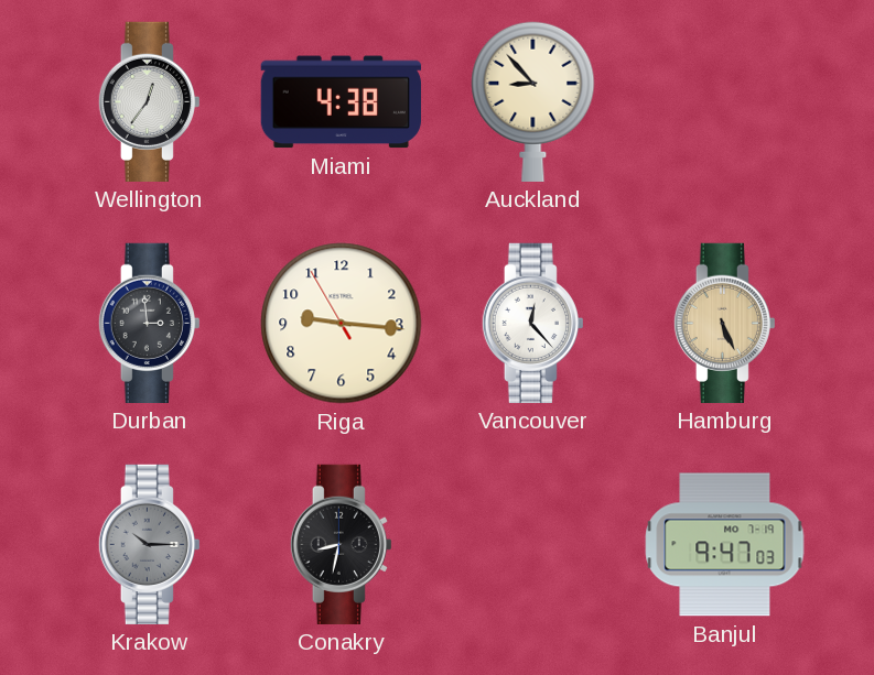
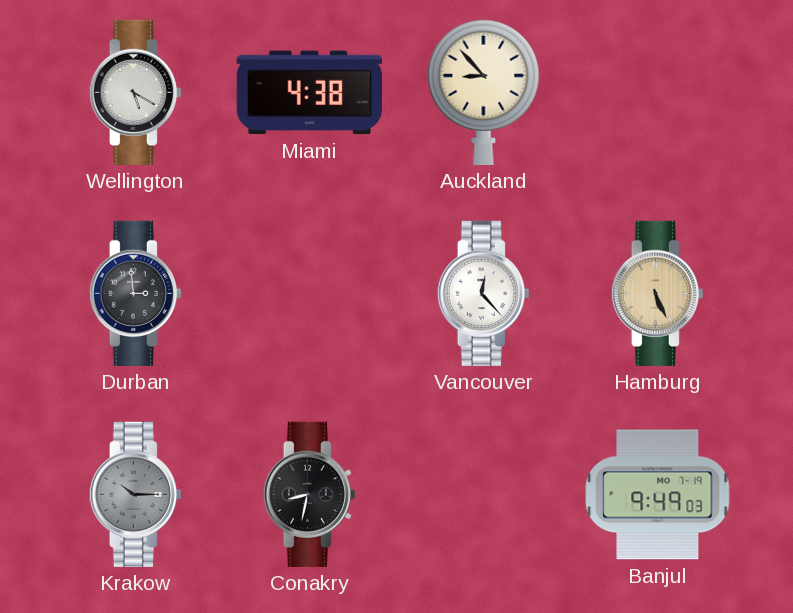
Wellington: 12:36 -> 5:20
Riga: 9:15 -> none
Banjul: 9:47 -> 9:49
